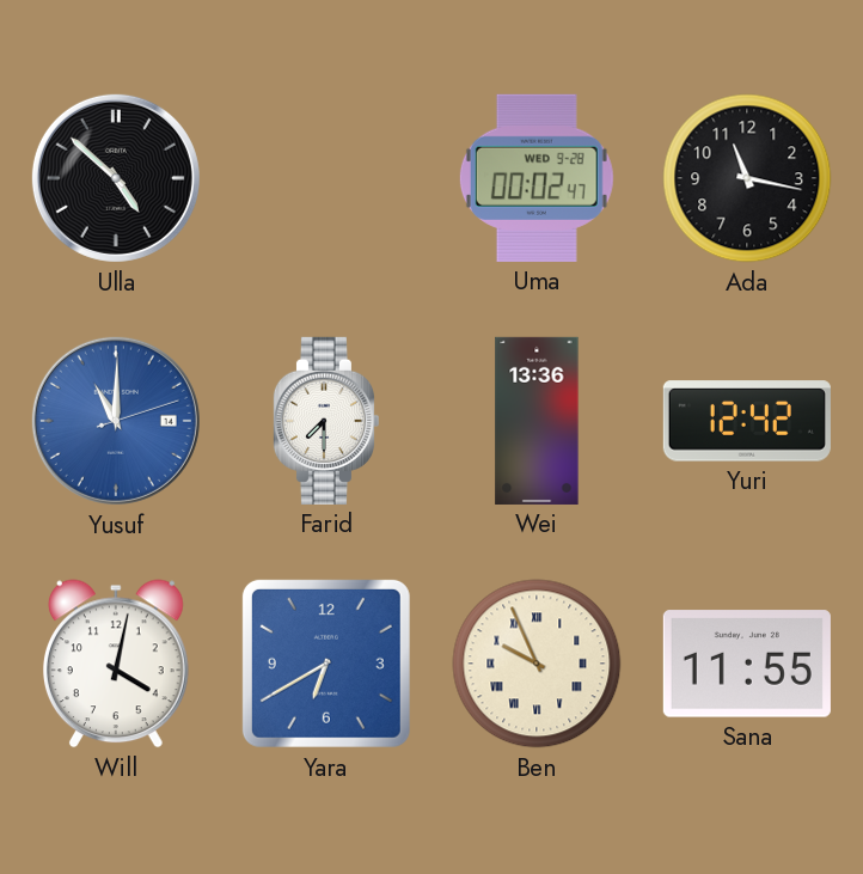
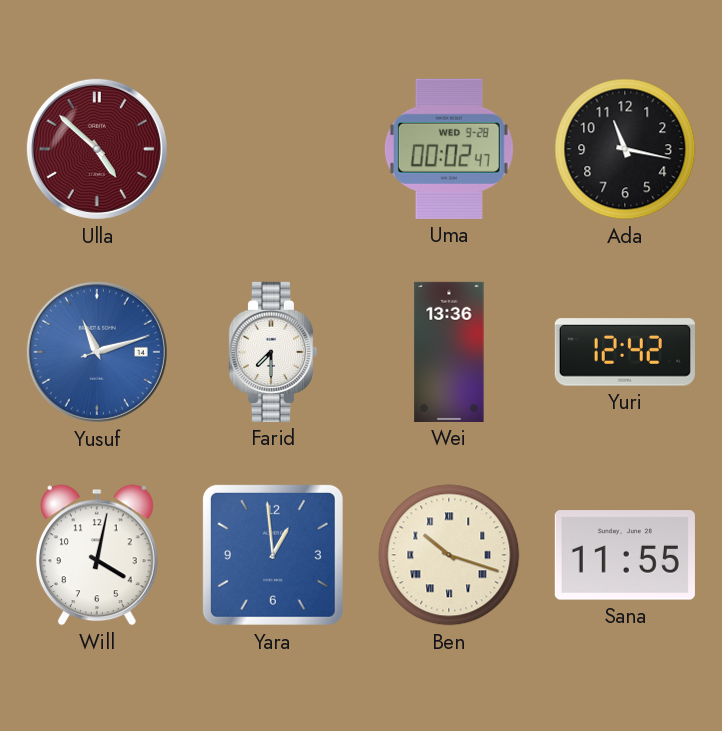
Ulla dial: black -> burgundy
Yusuf: 11:00 -> 11:12
Yara: 6:40 -> 12:59
Ben: 9:56 -> 10:18
